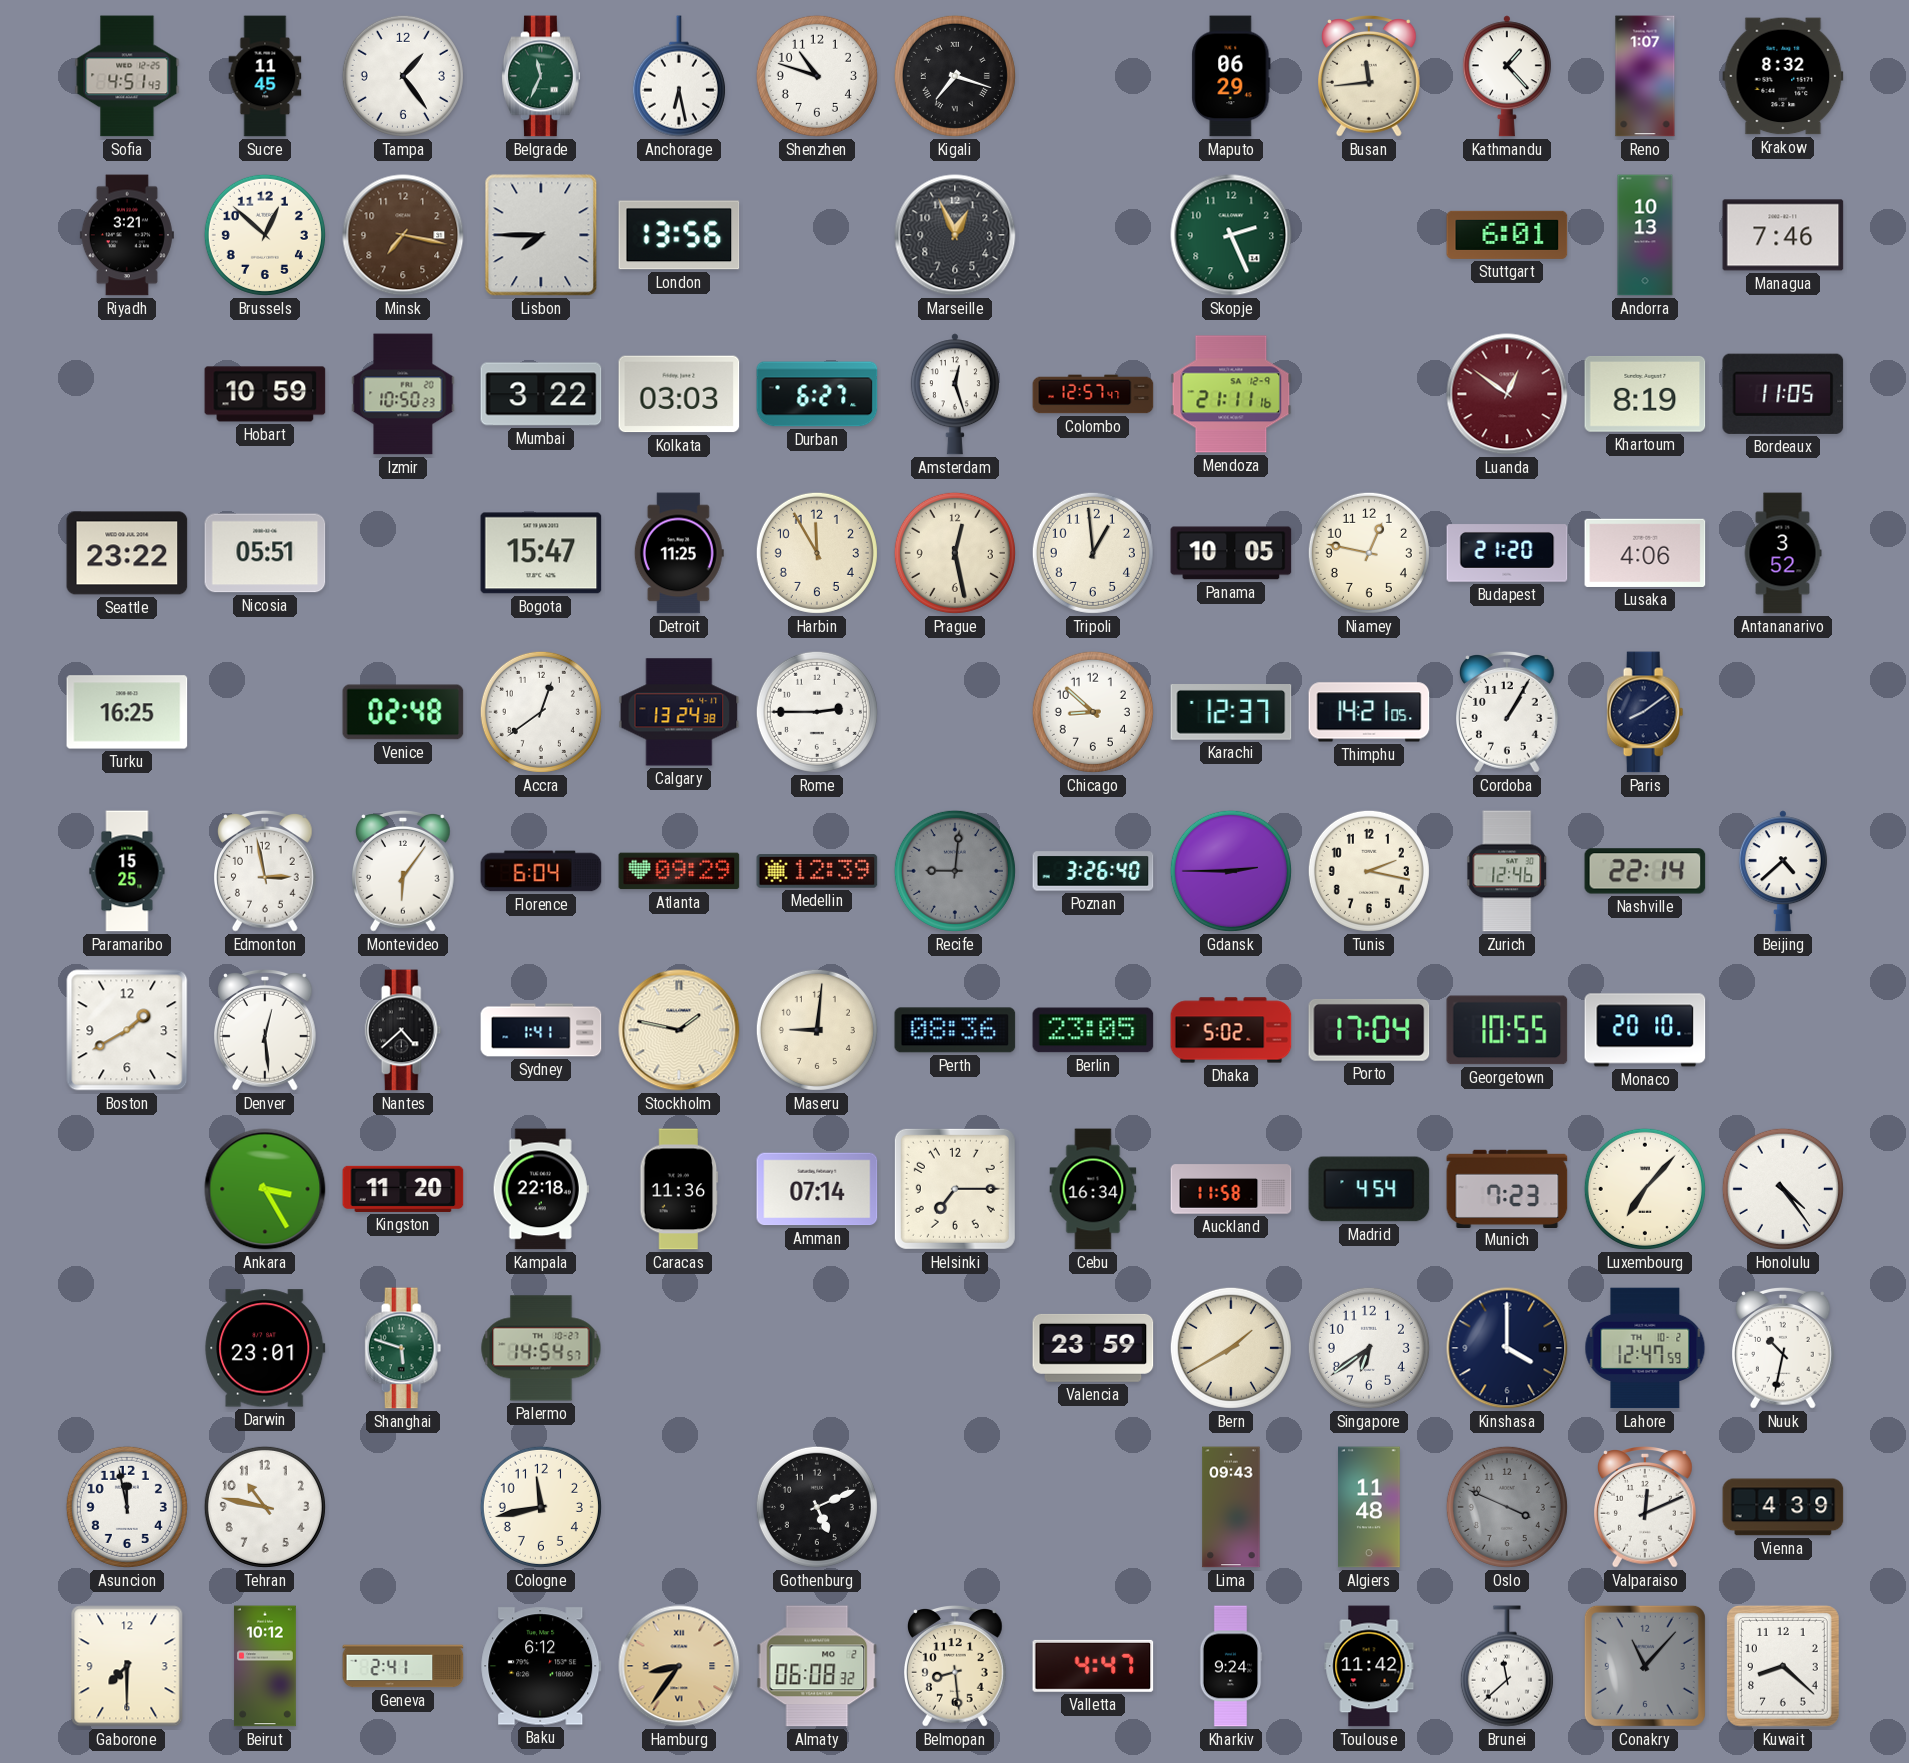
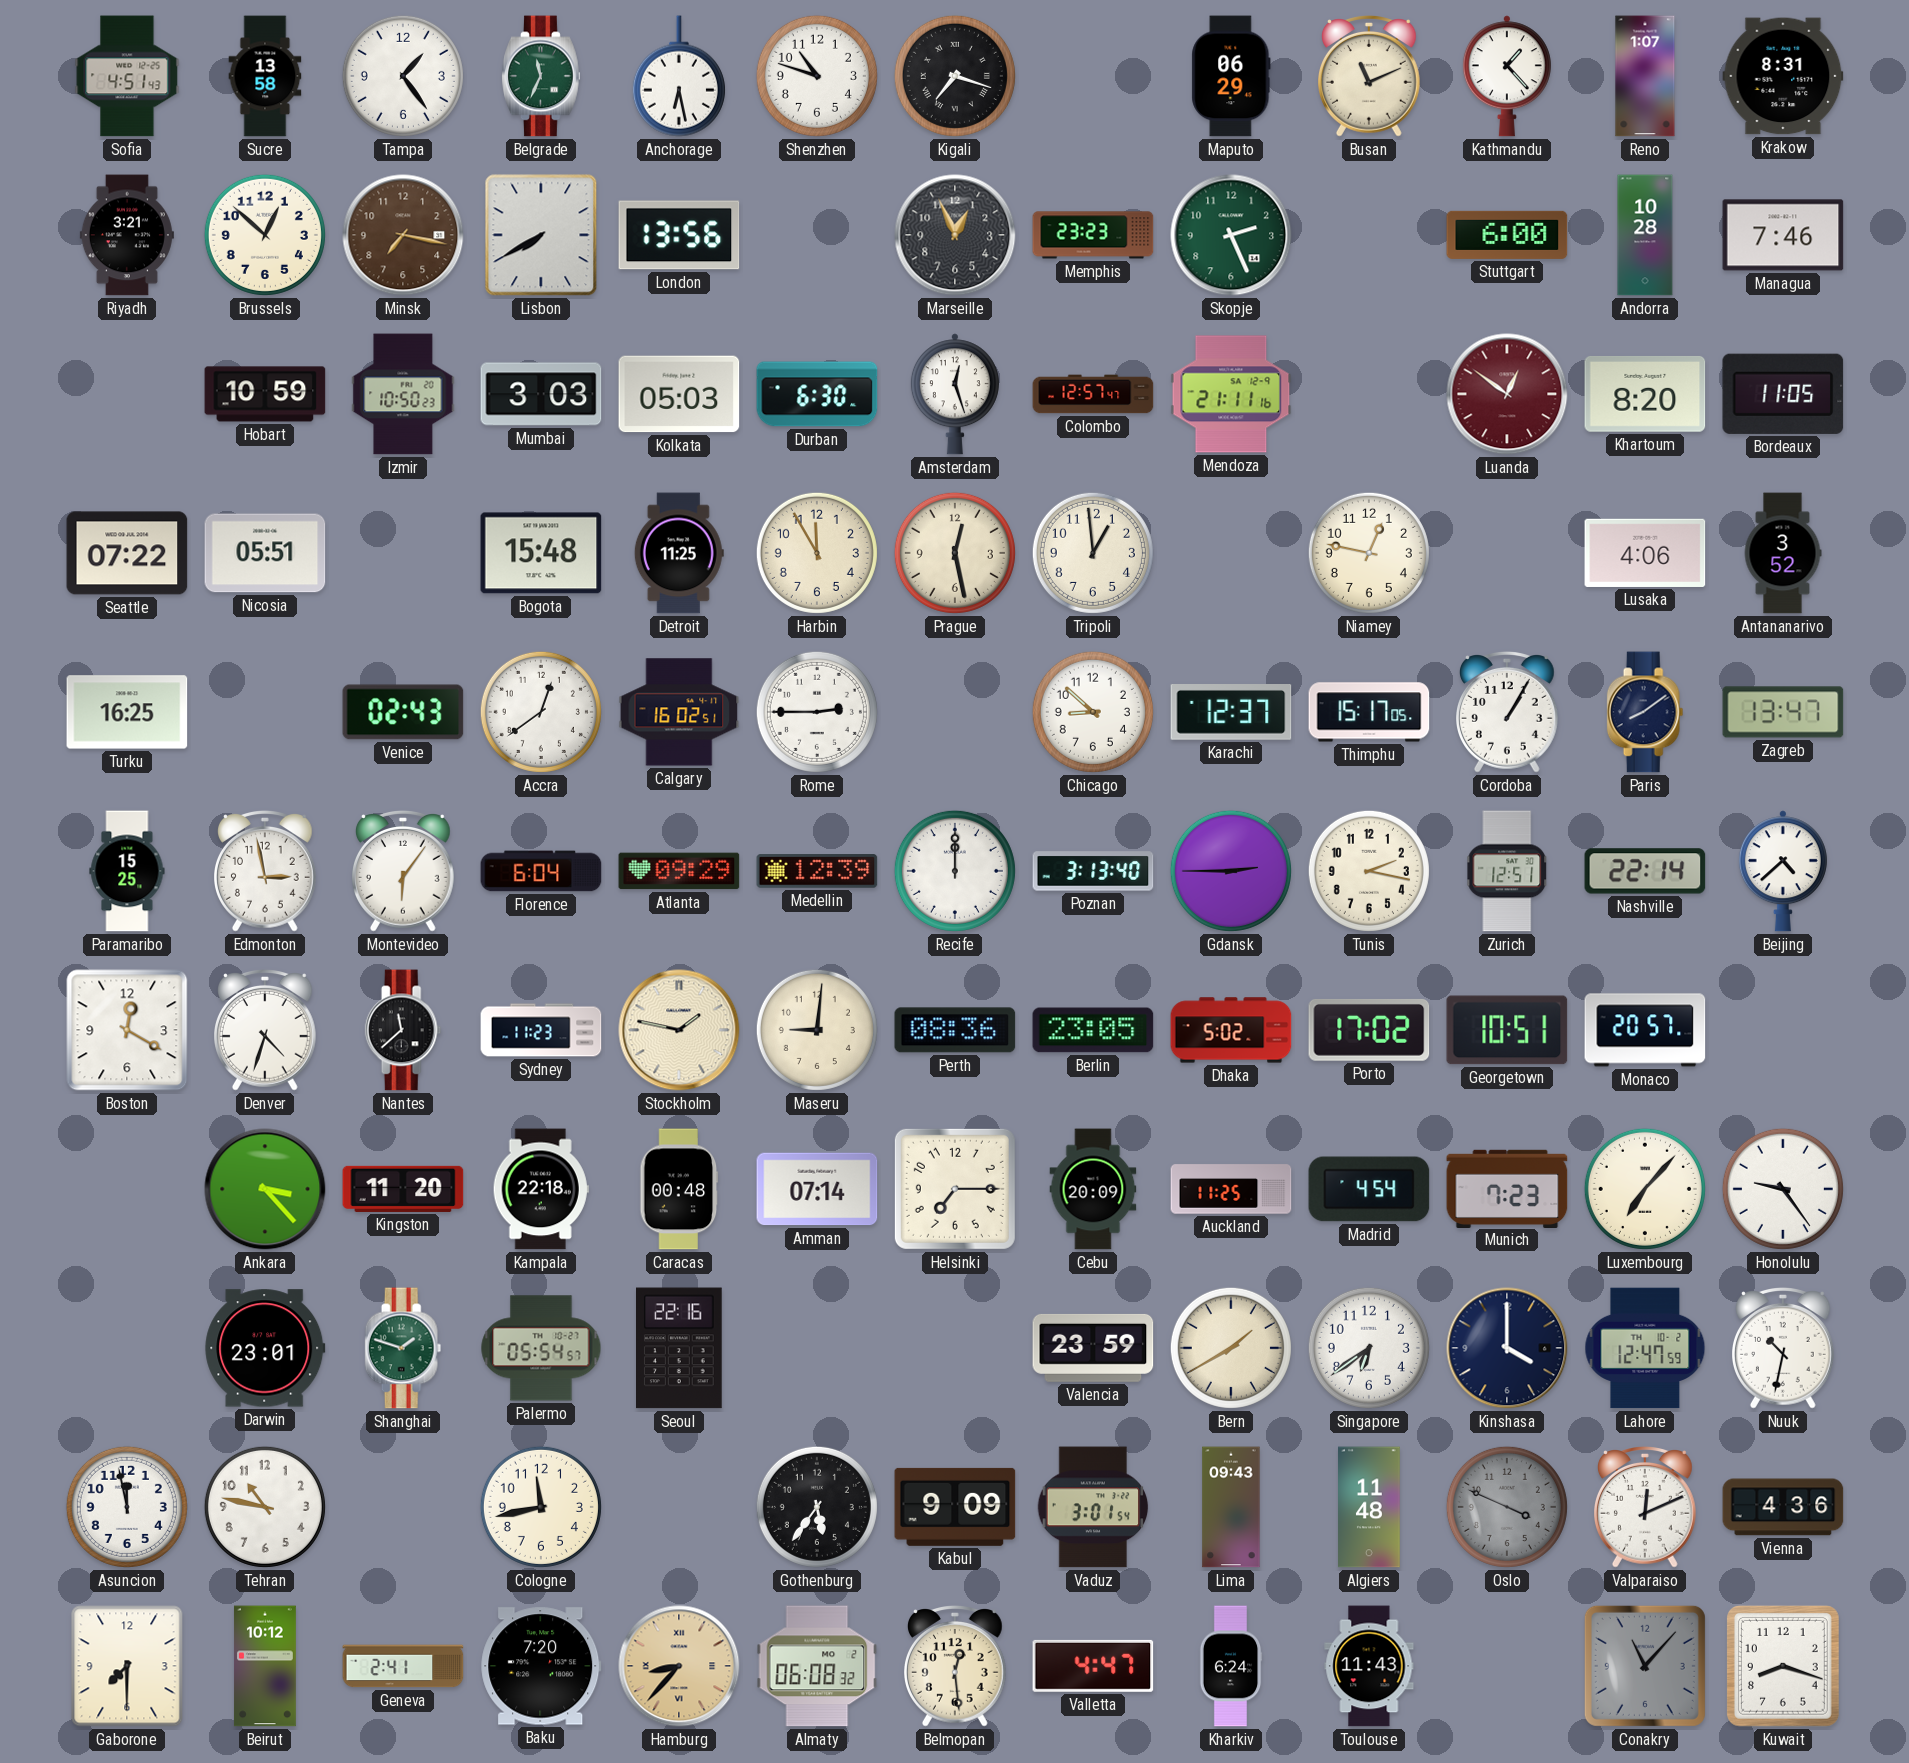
Sucre: 11:45 -> 13:58
Busan: 11:44 -> 11:11
Krakow: 8:32 -> 8:31
Lisbon: 7:45 -> 7:40
Memphis: none -> 23:23
Stuttgart: 6:01 -> 6:00
Andorra: 10:13 -> 10:28
Mumbai: 3:22 -> 3:03
Kolkata: 03:03 -> 05:03
Durban: 6:27 -> 6:30
Khartoum: 8:19 -> 8:20
Seattle: 23:22 -> 07:22
Bogota: 15:47 -> 15:48
Panama: 10:05 -> none
Budapest: 21:20 -> none
Venice: 02:48 -> 02:43
Calgary: 13:24 -> 16:02
Thimphu: 14:21 -> 15:17
Zagreb: none -> 13:47
Recife: 9:01 -> 12:00
Recife dial: grey -> white
Poznan: 3:26 -> 3:13
Zurich: 12:46 -> 12:51
Boston: 1:40 -> 12:20
Denver: 12:29 -> 4:33
Nantes: 4:38 -> 11:38
Sydney: 1:41 -> 11:23
Porto: 17:04 -> 17:02
Georgetown: 10:55 -> 10:51
Monaco: 20:10 -> 20:57
Ankara: 3:25 -> 3:23
Caracas: 11:36 -> 00:48
Cebu: 16:34 -> 20:09
Auckland: 11:58 -> 11:25
Honolulu: 4:24 -> 9:24
Shanghai: 5:48 -> 1:48
Palermo: 14:54 -> 05:54
Seoul: none -> 22:16
Gothenburg: 5:11 -> 5:36
Kabul: none -> 9:09
Vaduz: none -> 3:01
Vienna: 4:39 -> 4:36
Baku: 6:12 -> 7:20
Hamburg: 8:36 -> 8:37
Belmopan: 8:29 -> 12:29
Kharkiv: 9:24 -> 6:24
Toulouse: 11:42 -> 11:43
Brunei: 11:38 -> none
Kuwait: 8:22 -> 8:18
